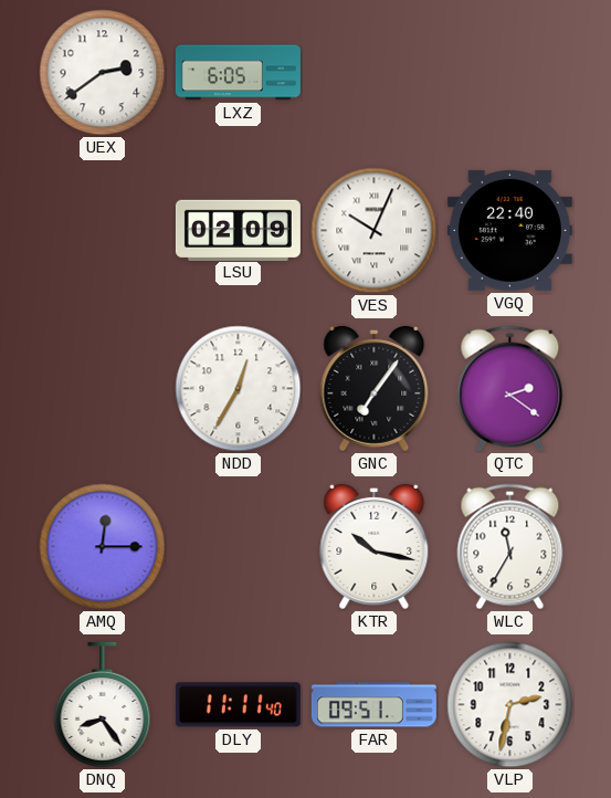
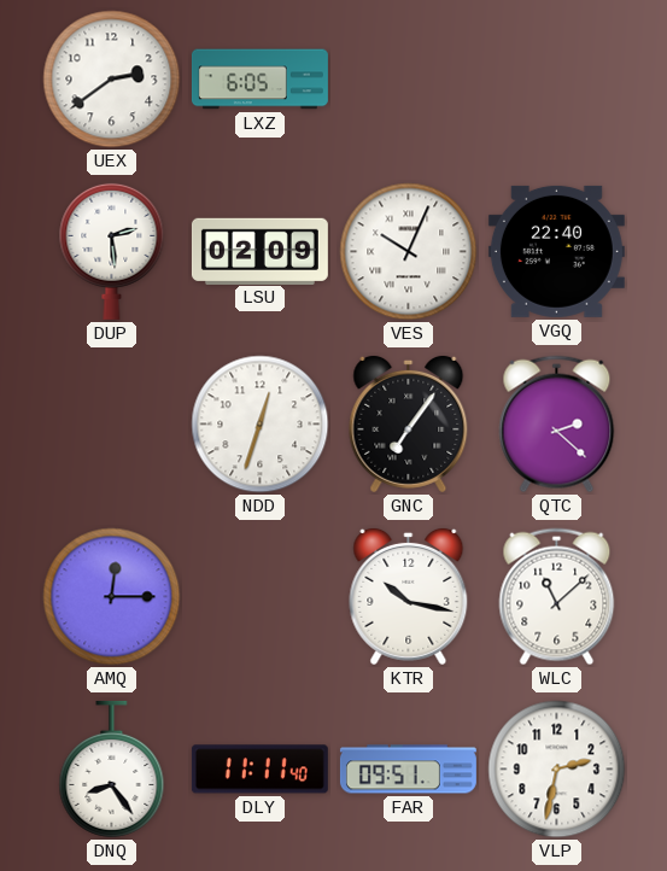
DUP: none -> 2:29
NDD: 12:35 -> 12:33
QTC: 2:21 -> 2:22
WLC: 11:35 -> 11:08
